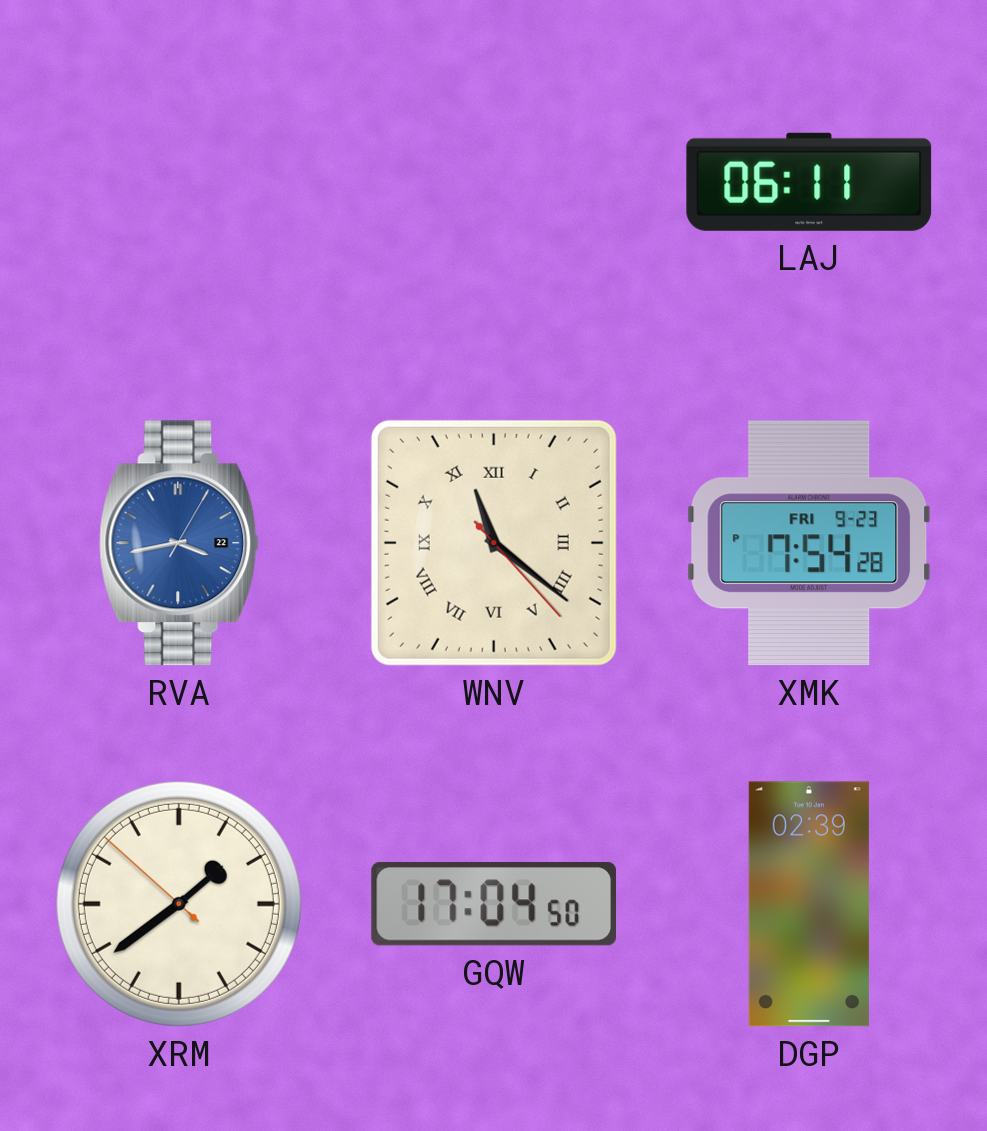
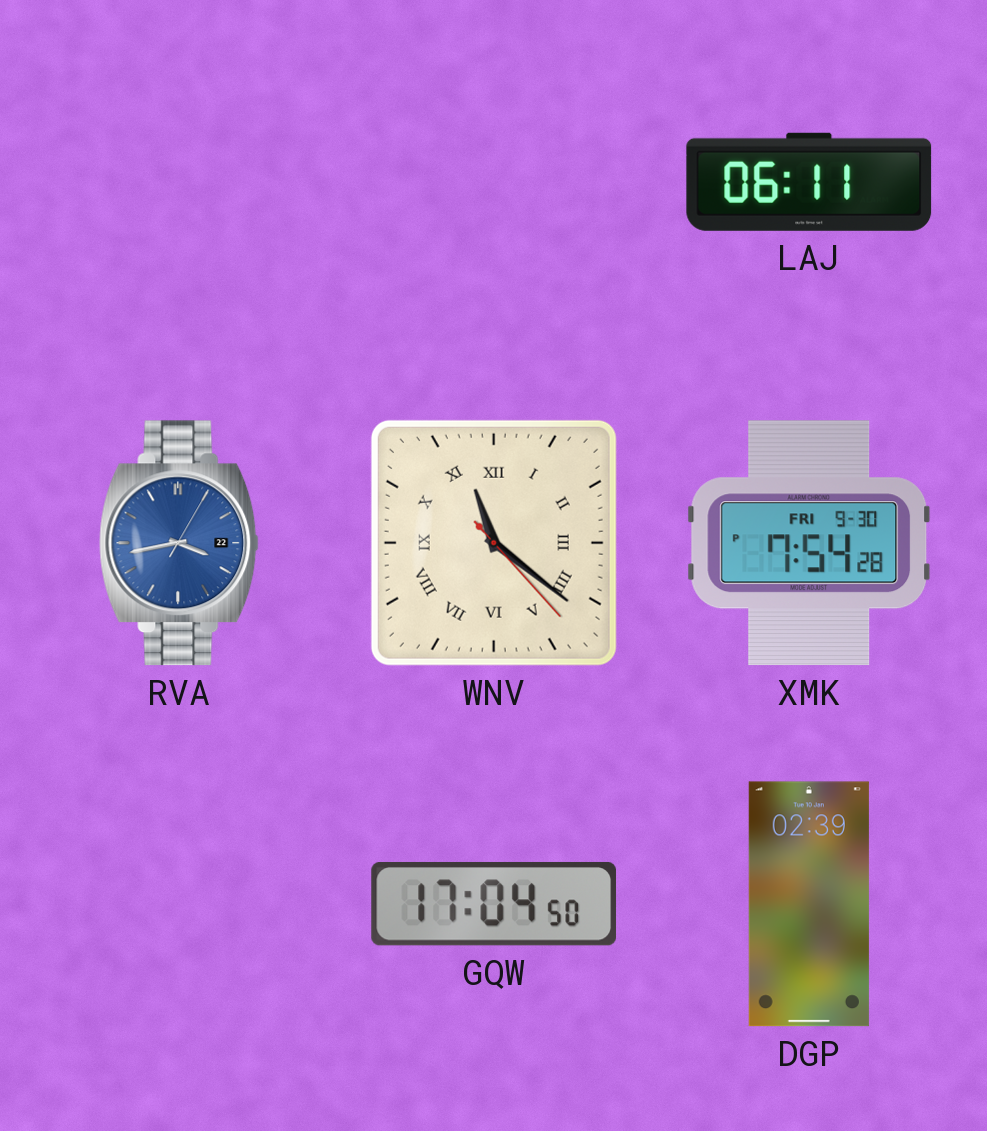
XMK date: FRI 9-23 -> FRI 9-30
XRM: 1:38 -> none
